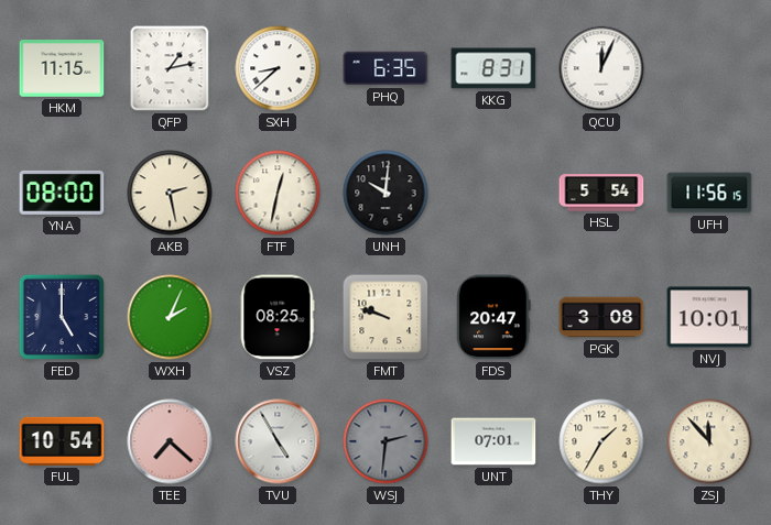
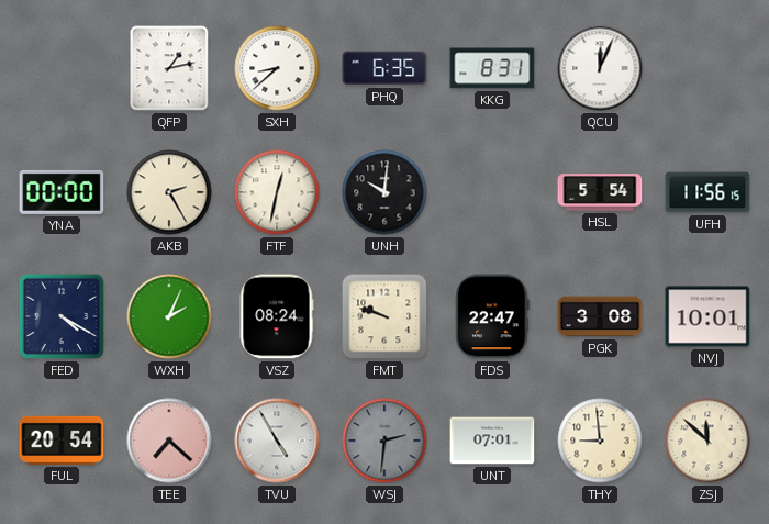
HKM: 11:15 -> none
YNA: 08:00 -> 00:00
AKB: 2:28 -> 2:25
FED: 5:00 -> 4:20
VSZ: 08:25 -> 08:24
FDS: 20:47 -> 22:47
FUL: 10:54 -> 20:54
THY: 1:35 -> 8:59
ZSJ: 11:53 -> 11:52
